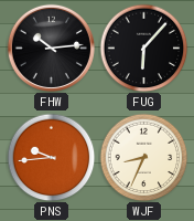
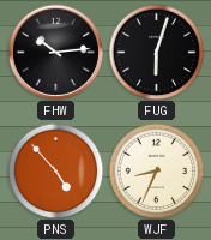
FUG: 6:07 -> 6:03
PNS: 9:44 -> 4:53
